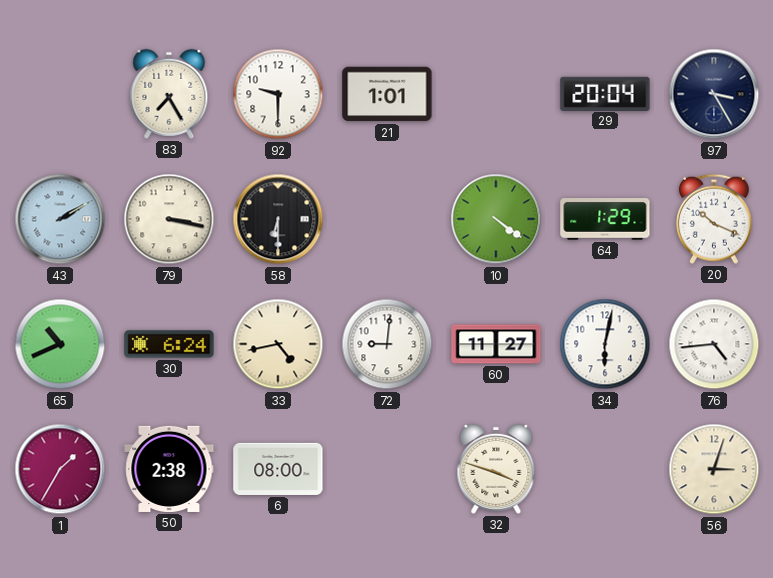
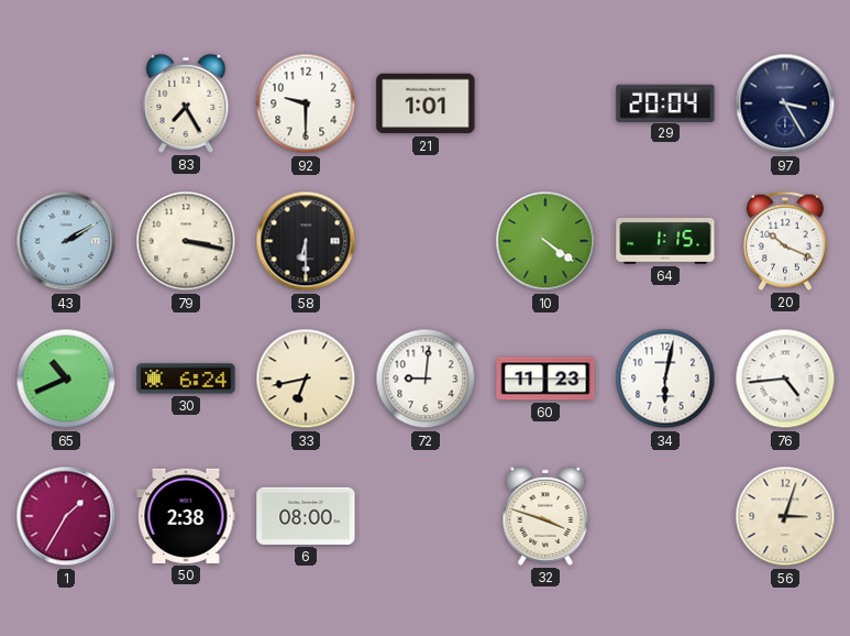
64: 1:29 -> 1:15
33: 4:43 -> 6:43
60: 11:27 -> 11:23
